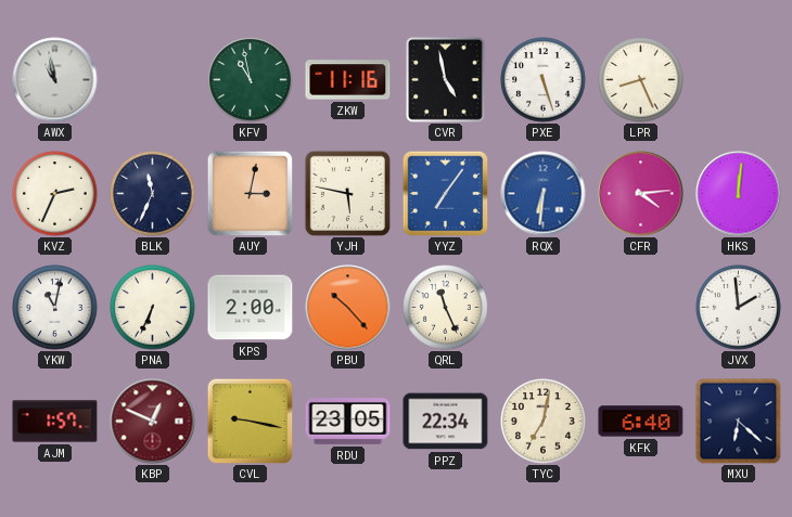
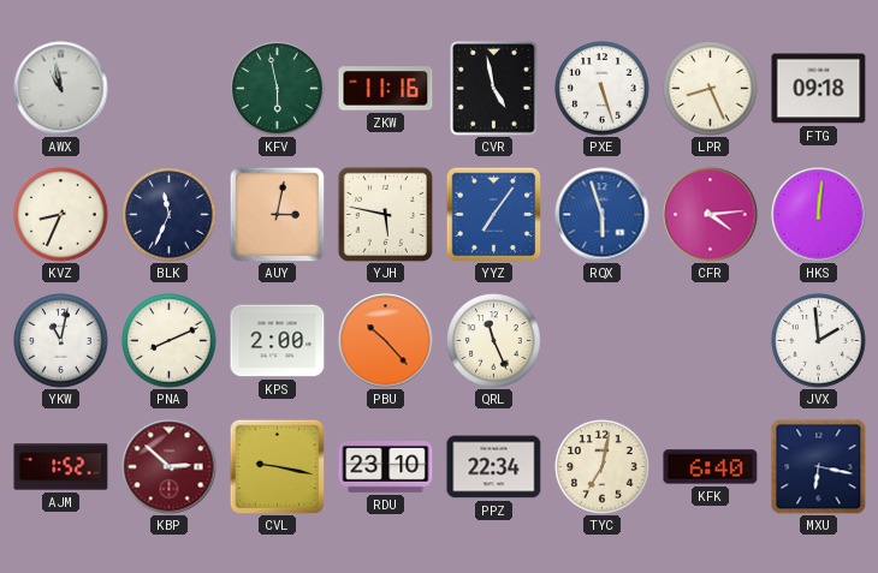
KFV: 10:58 -> 5:58
FTG: none -> 09:18
KVZ: 2:34 -> 8:34
RQX: 6:31 -> 5:57
PNA: 6:34 -> 8:11
AJM: 1:57 -> 1:52
KBP: 12:49 -> 2:52
RDU: 23:05 -> 23:10
MXU: 6:22 -> 6:17
